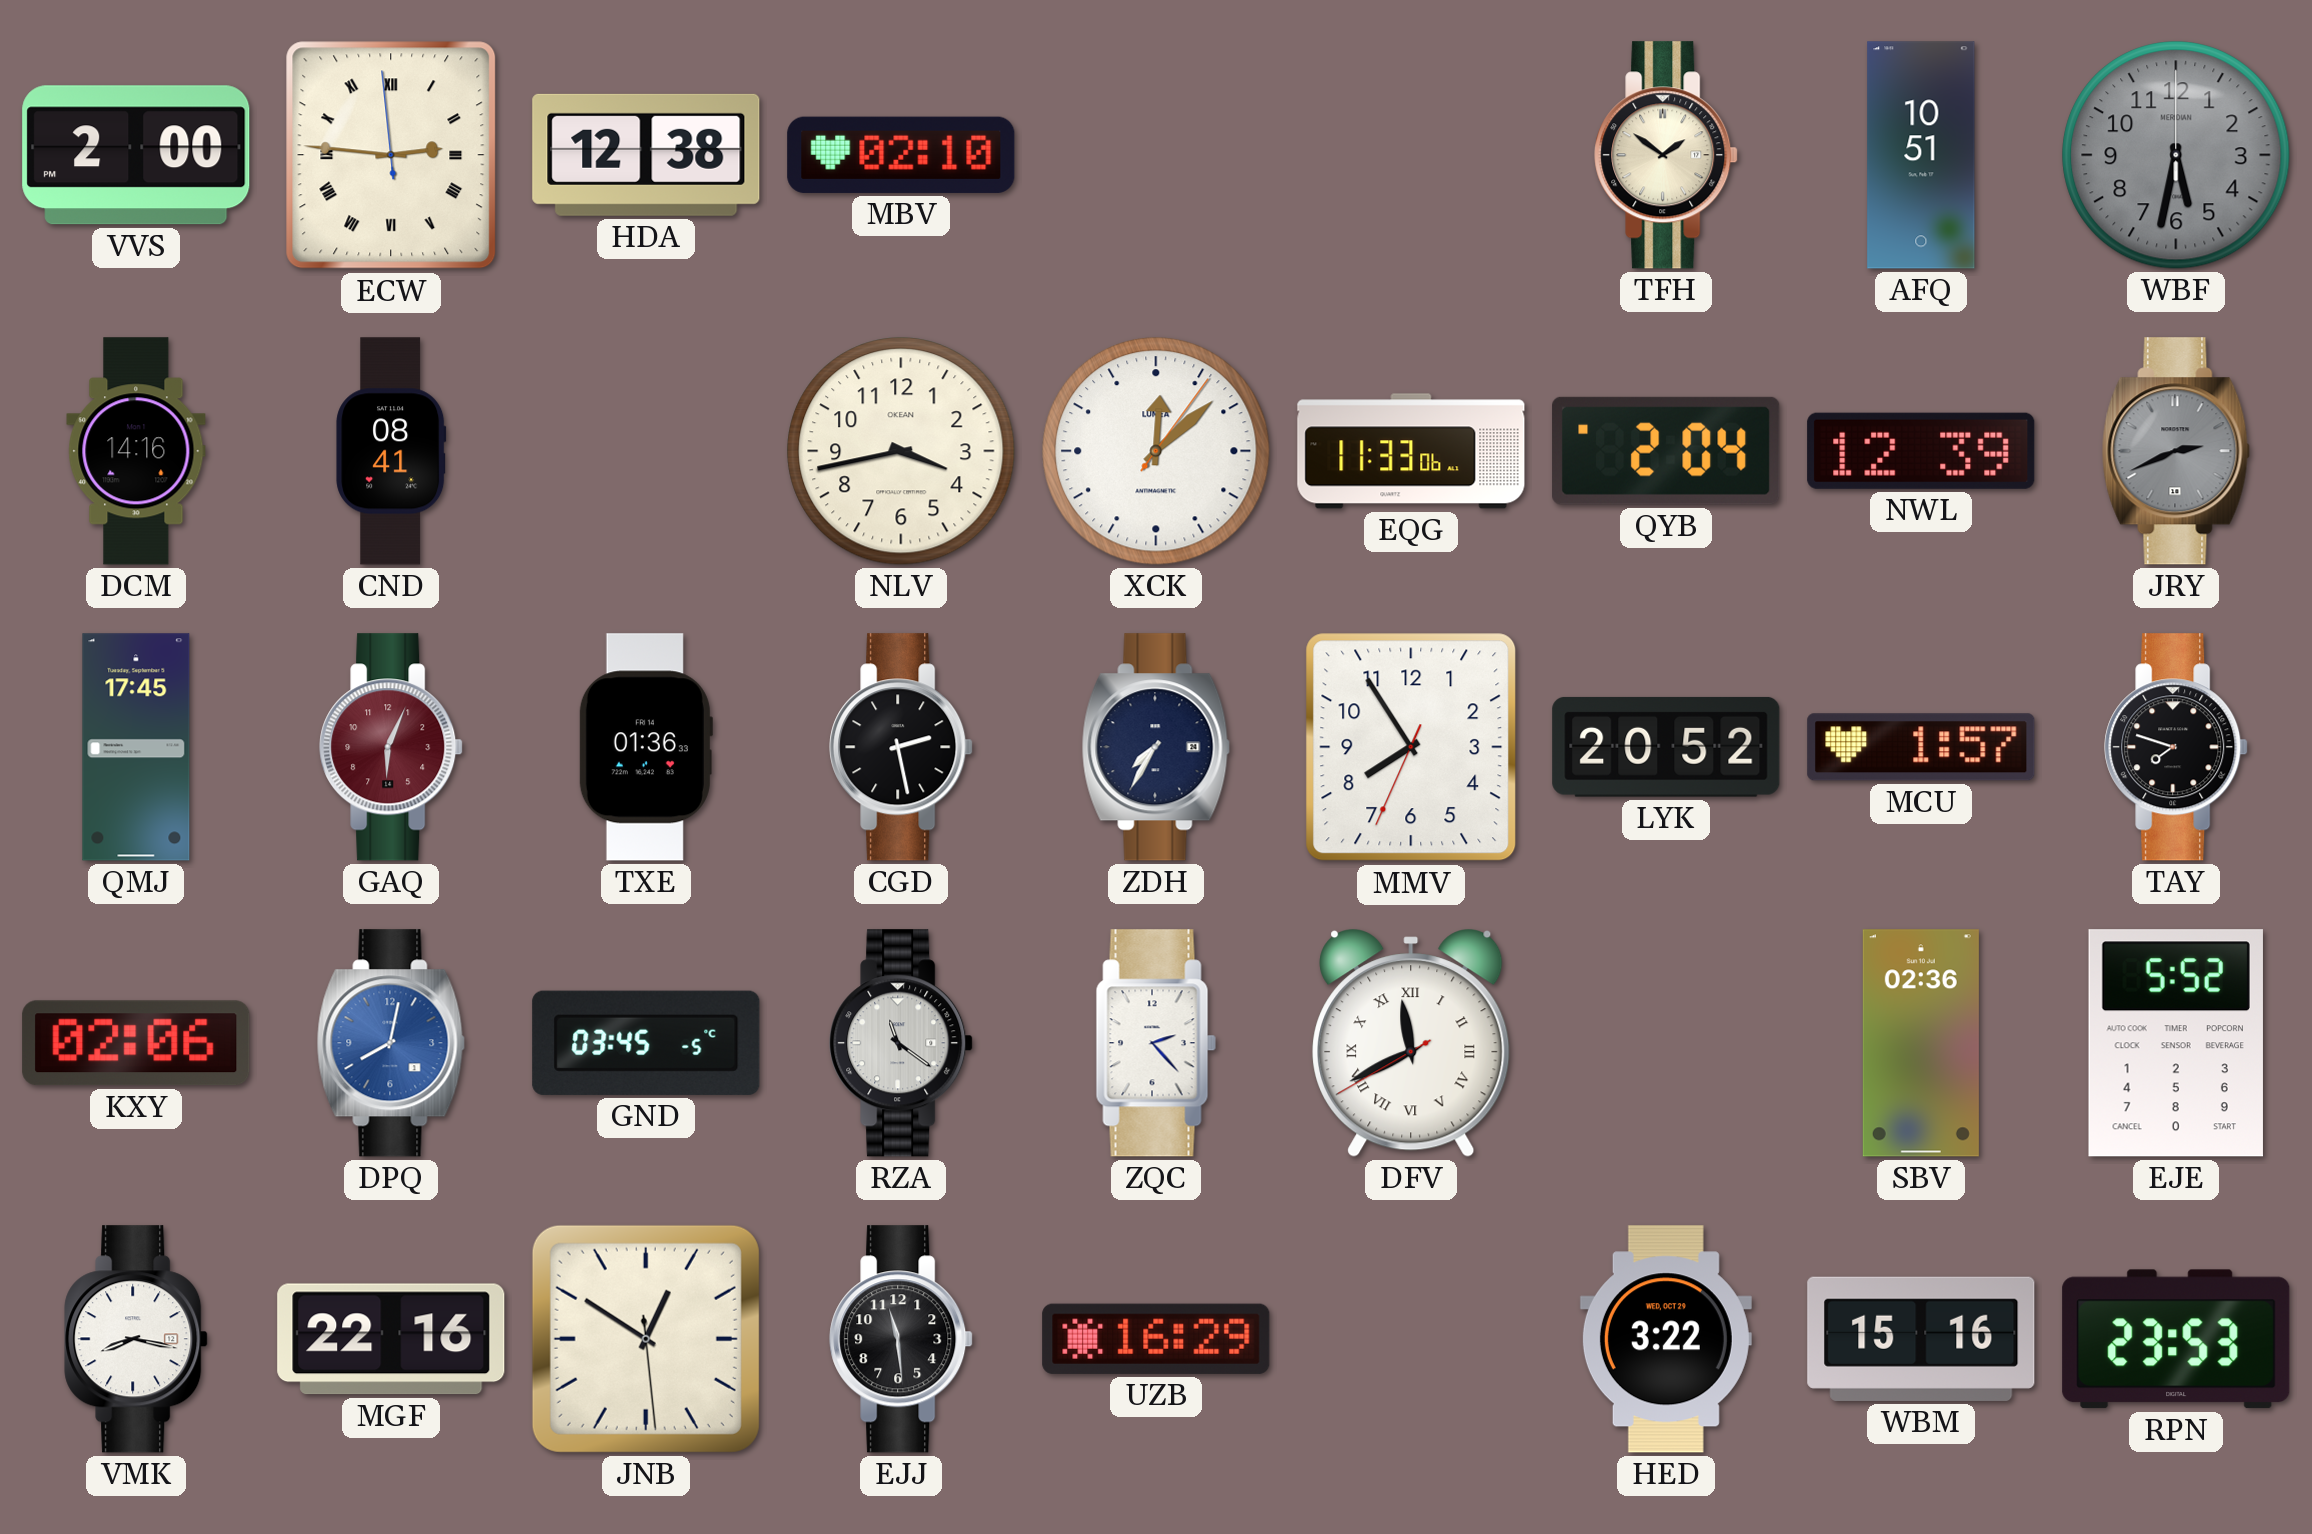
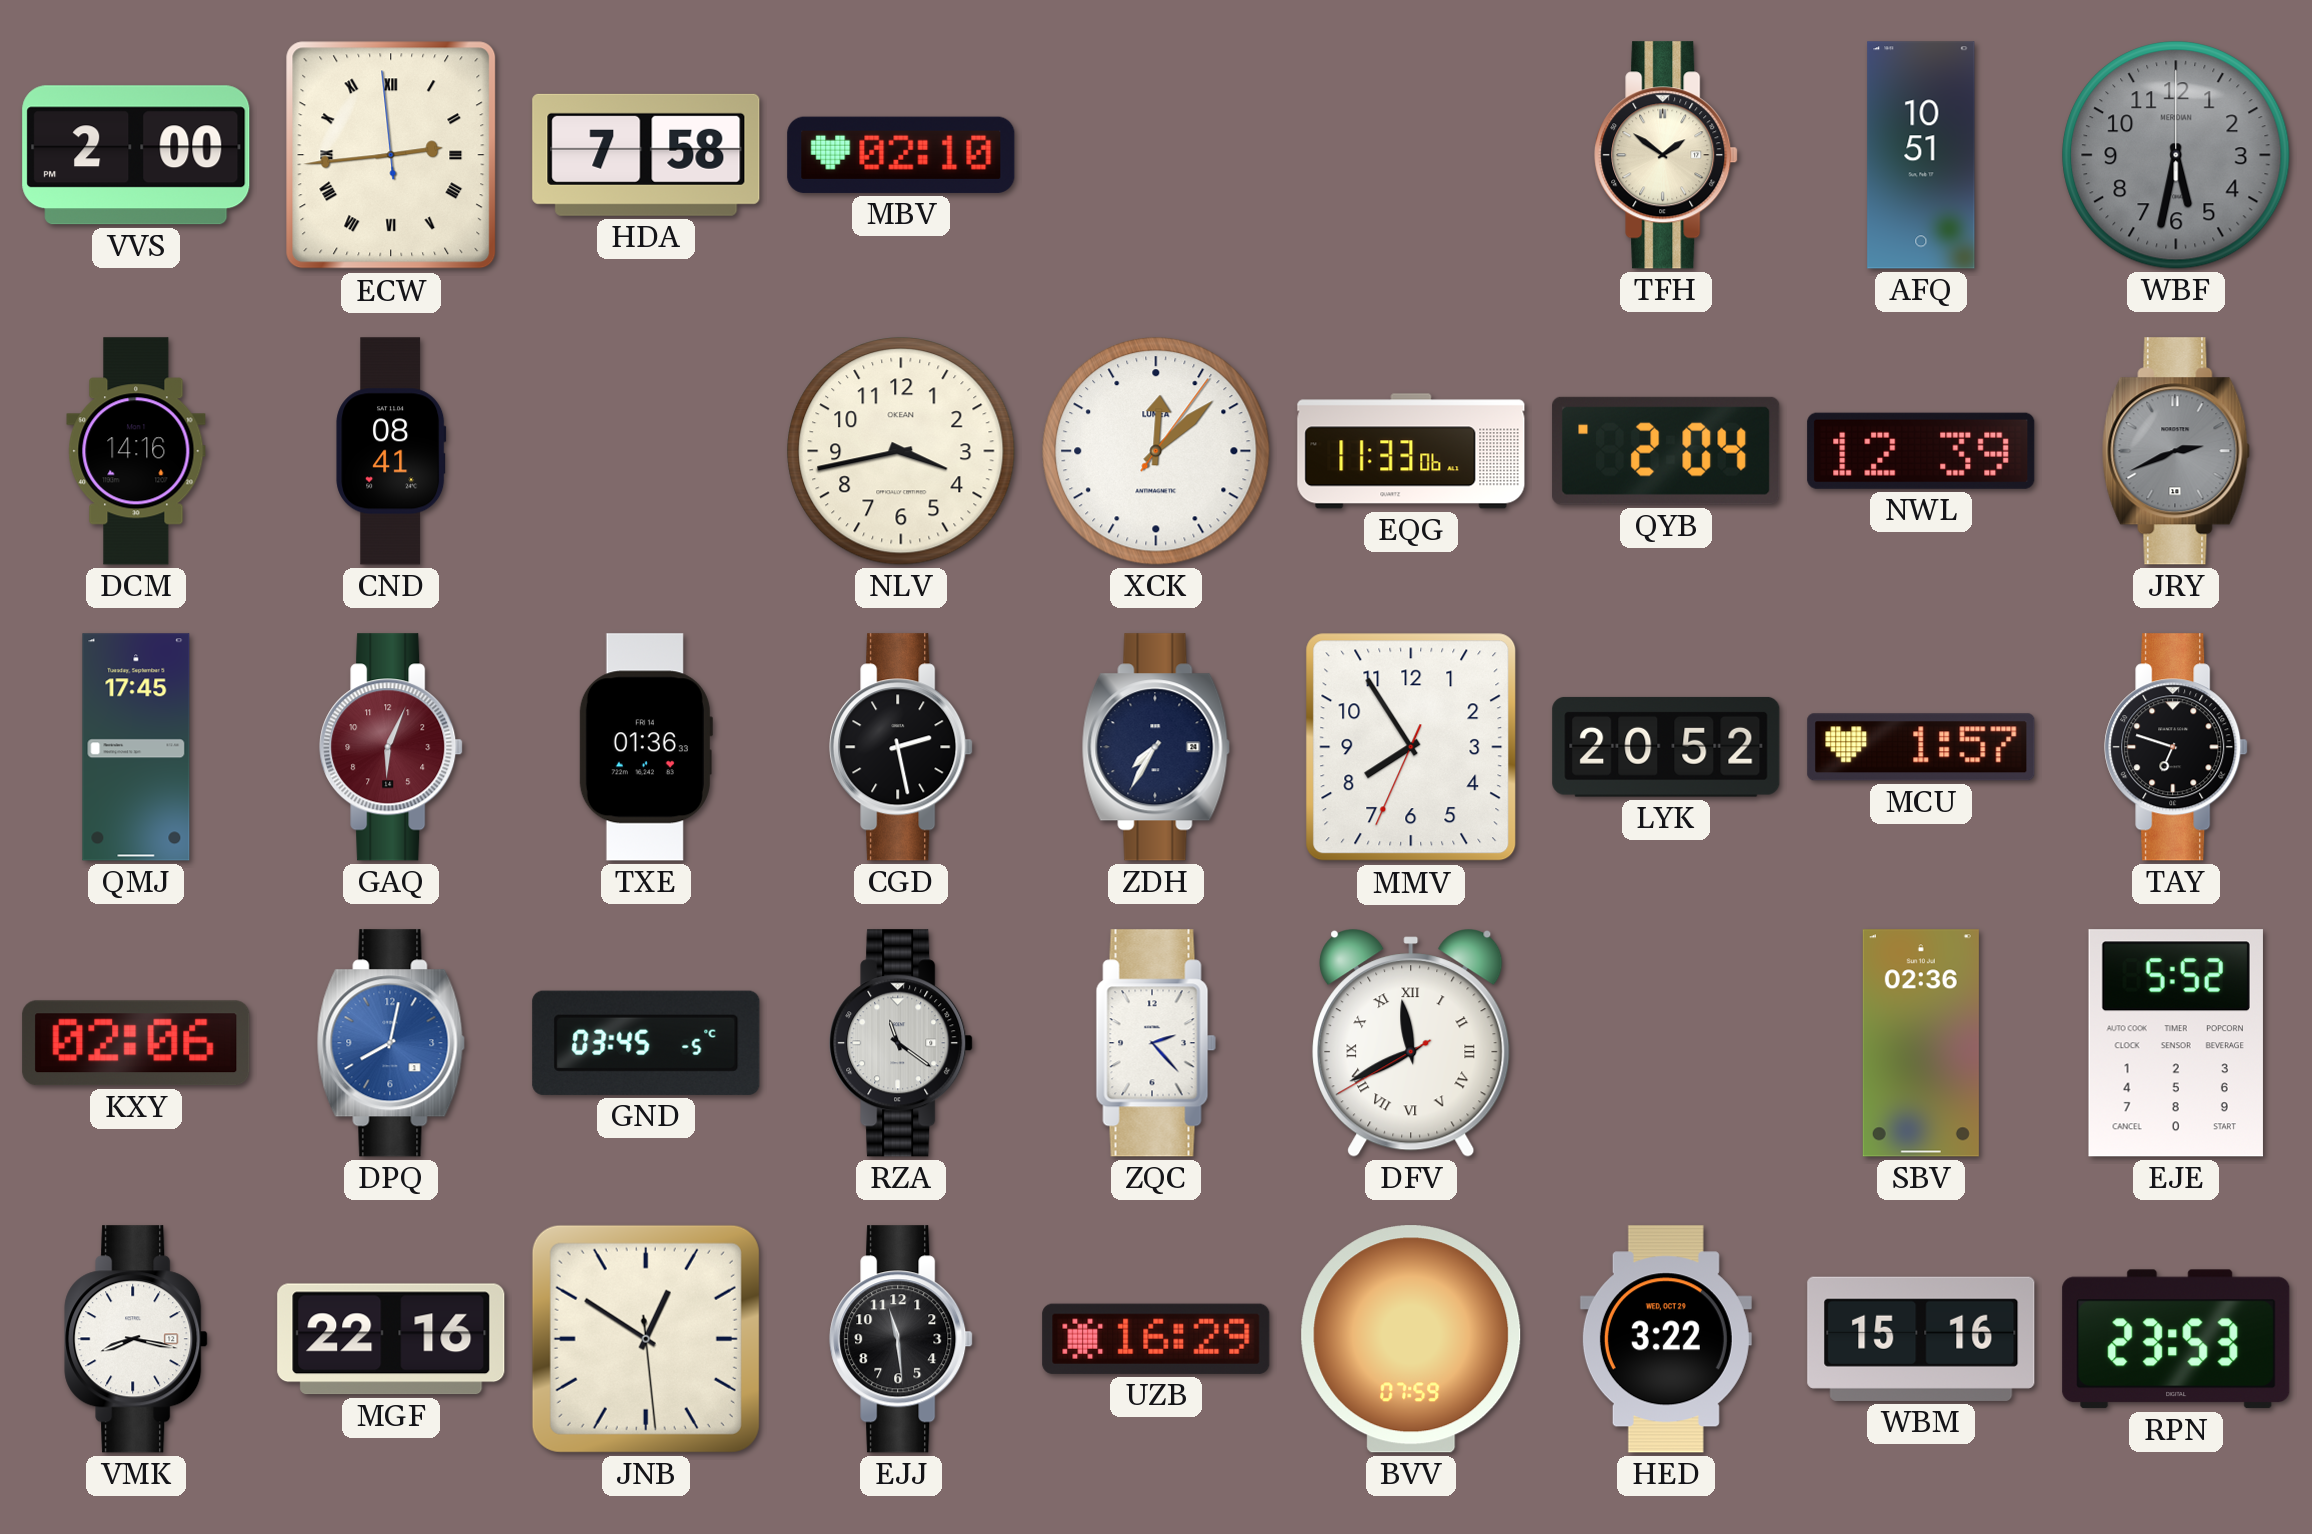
ECW: 2:45 -> 2:43
HDA: 12:38 -> 7:58
TAY: 7:48 -> 6:48
BVV: none -> 07:59
